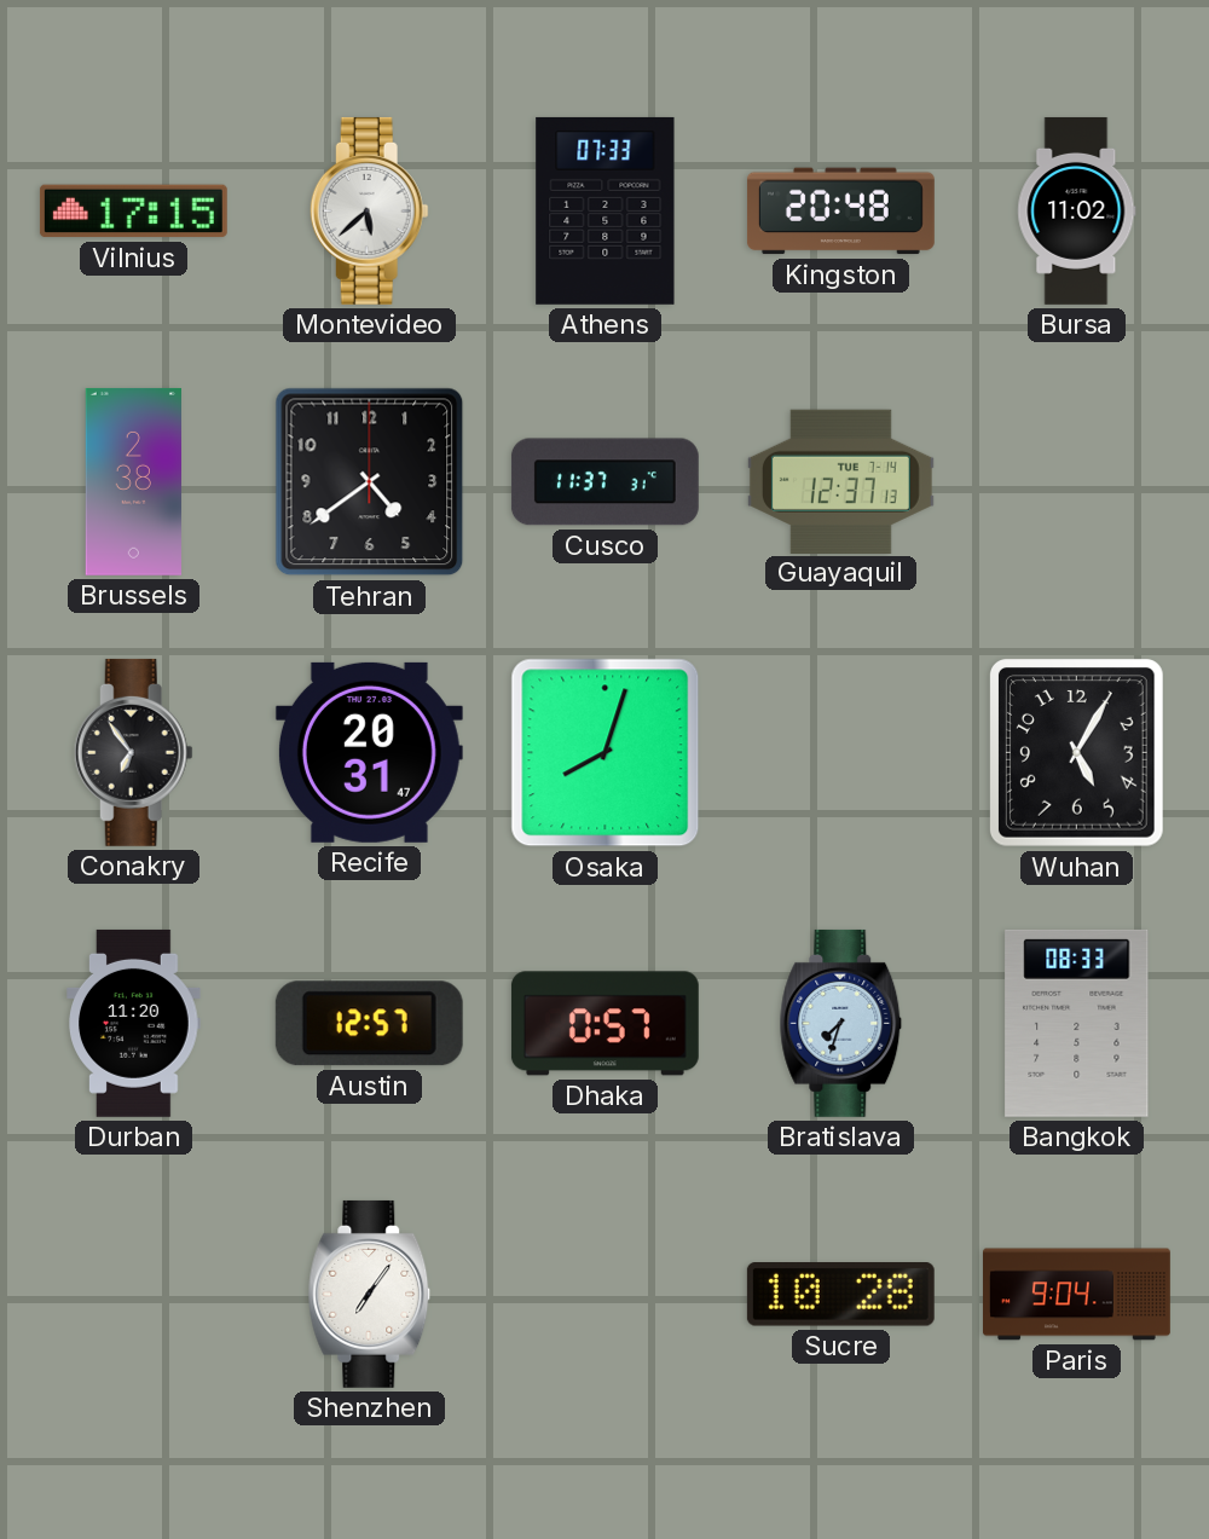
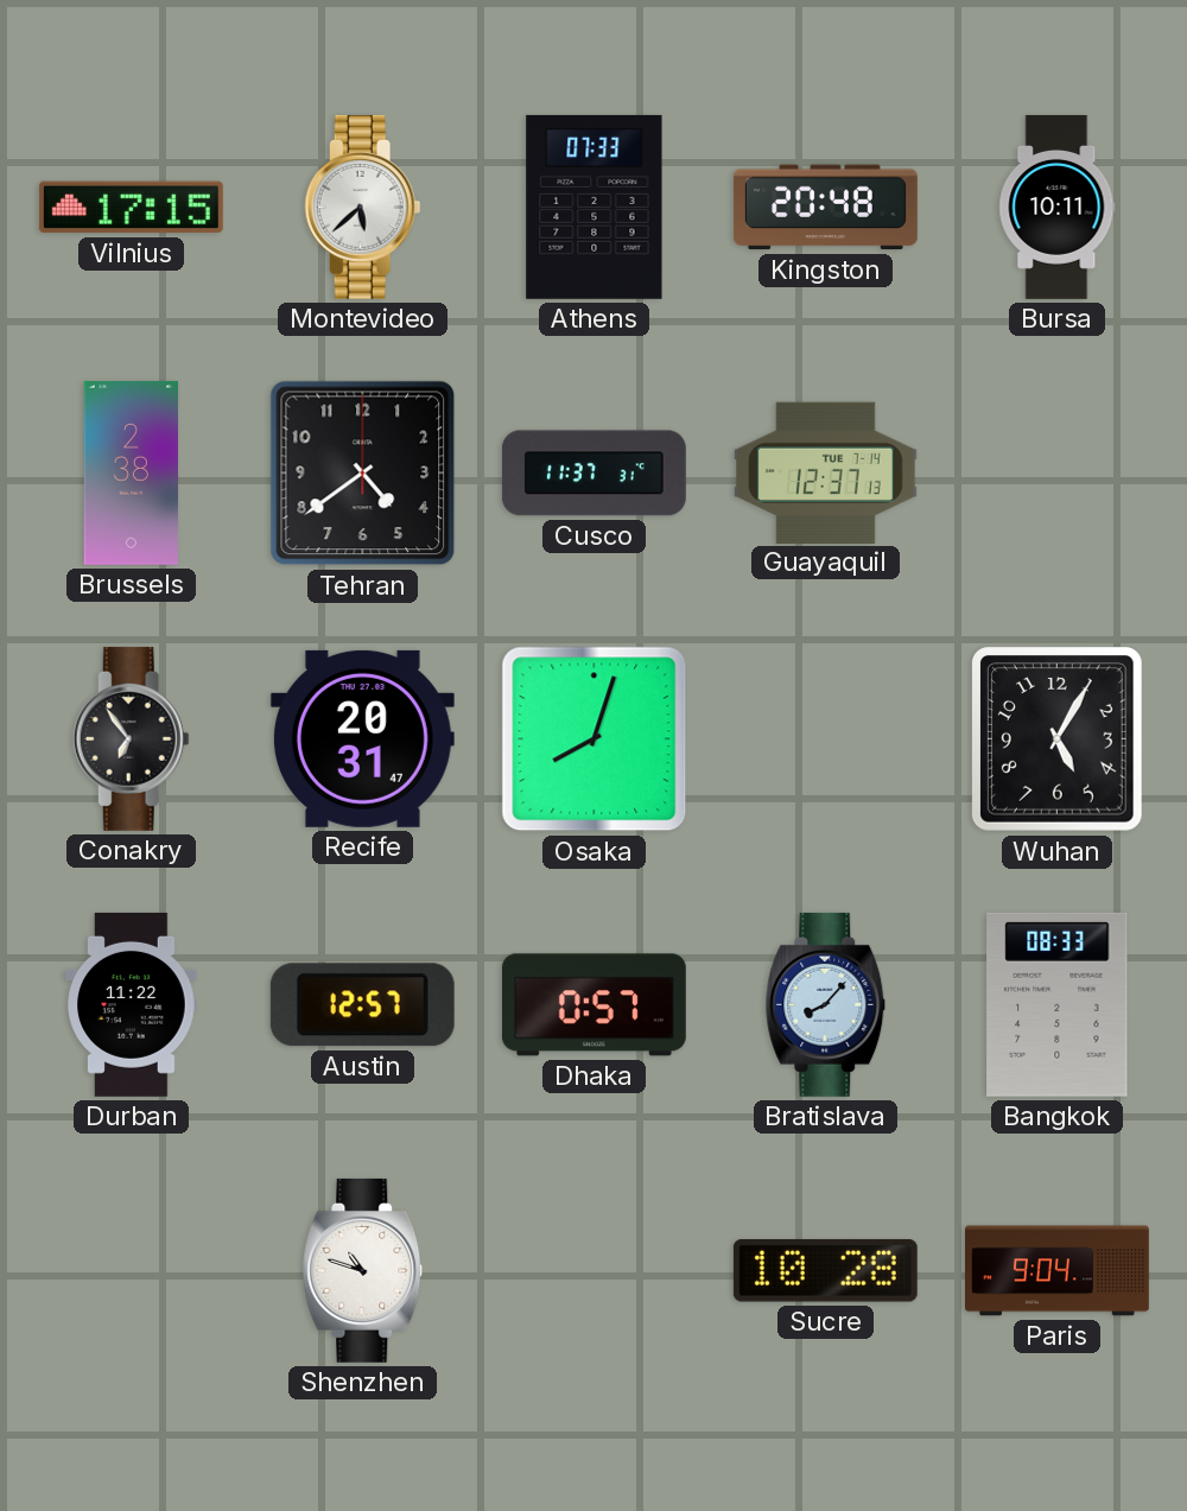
Bursa: 11:02 -> 10:11
Durban: 11:20 -> 11:22
Bratislava: 7:33 -> 8:07
Shenzhen: 7:06 -> 10:48
